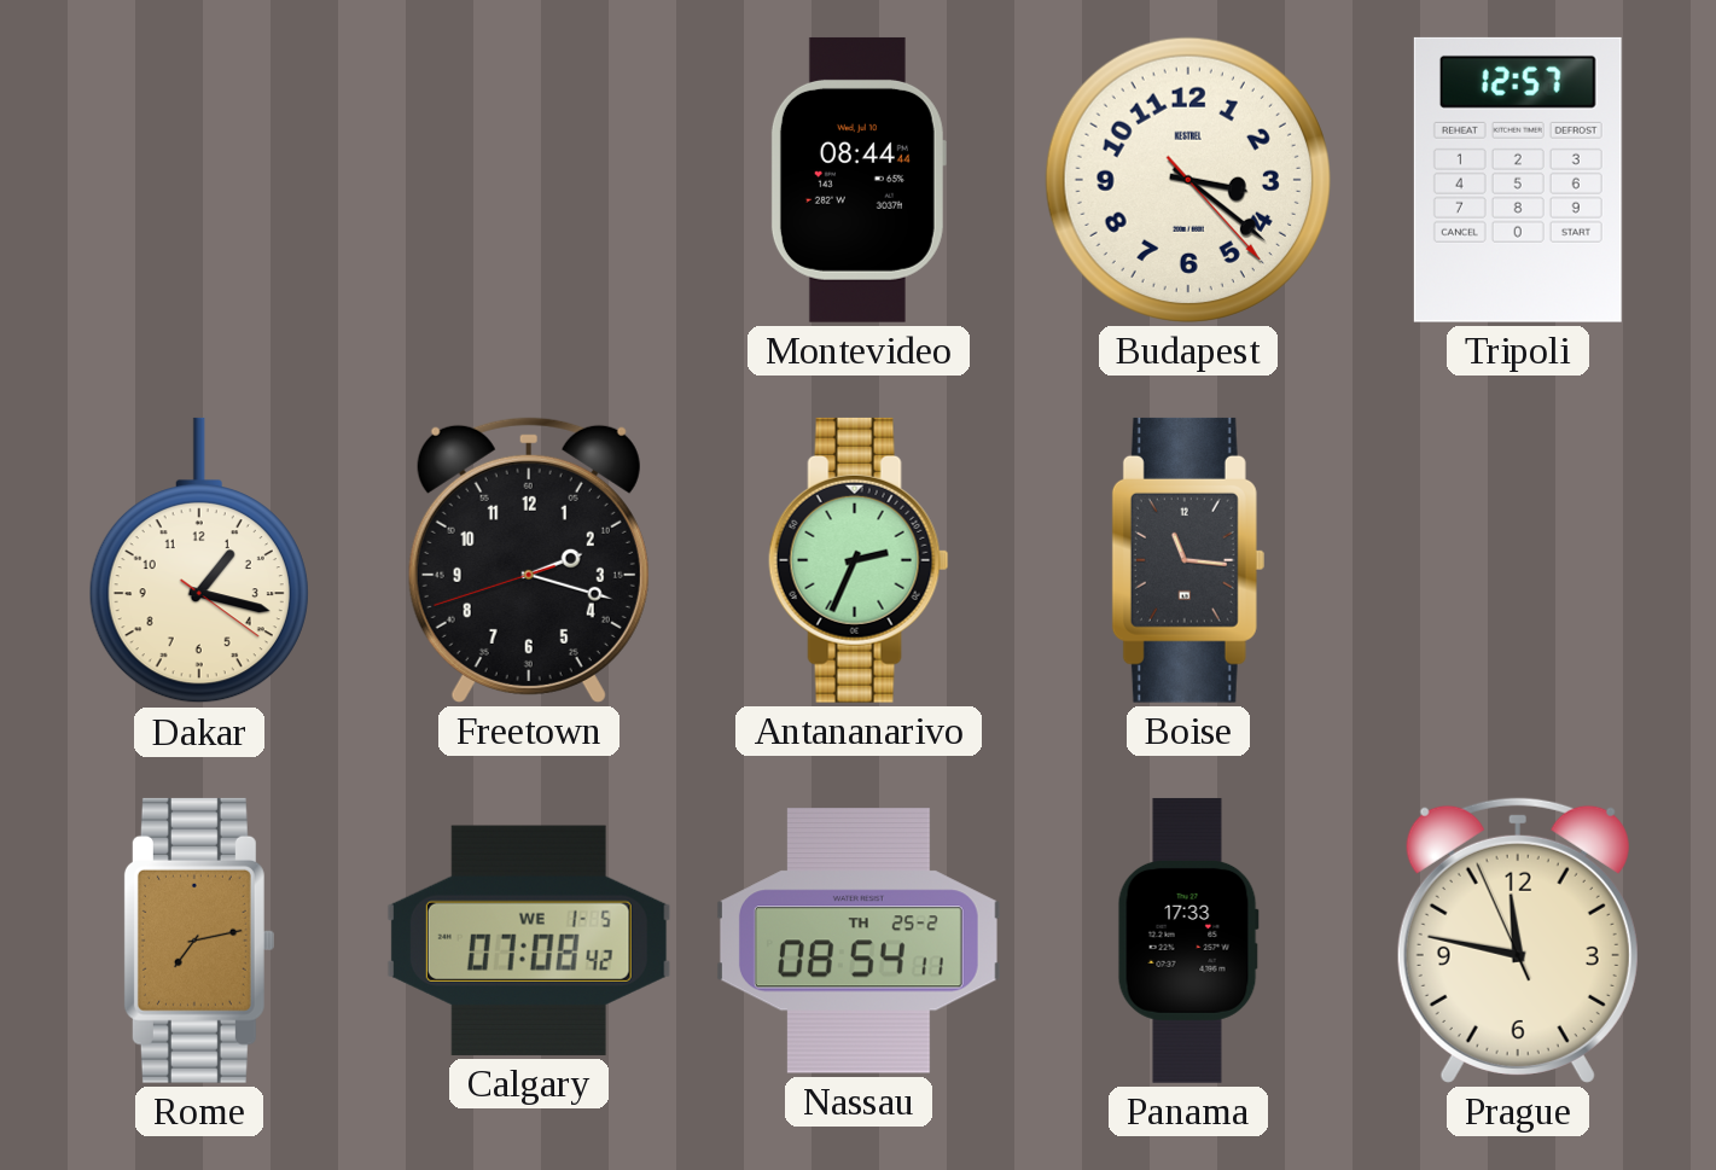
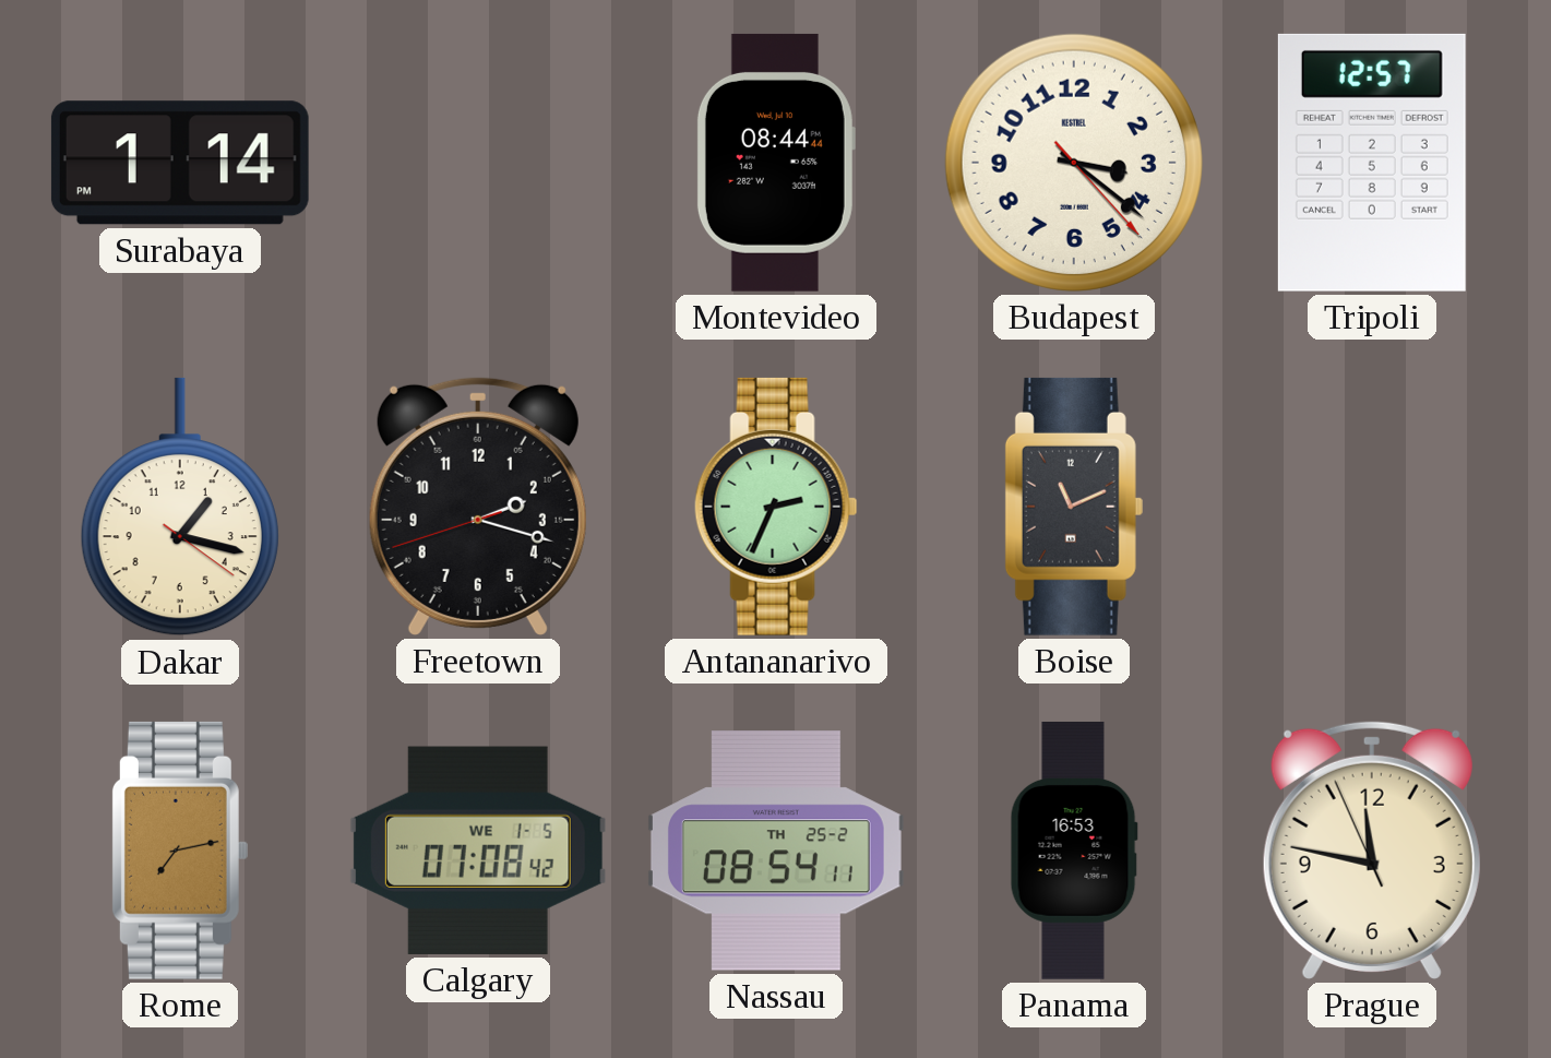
Surabaya: none -> 1:14
Boise: 11:16 -> 11:11
Panama: 17:33 -> 16:53
